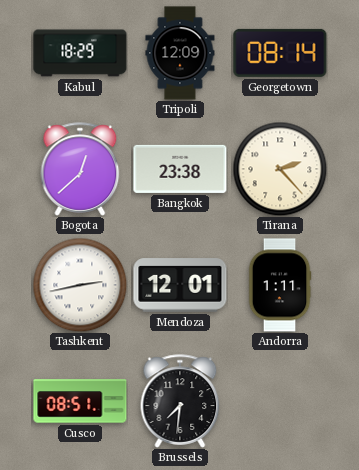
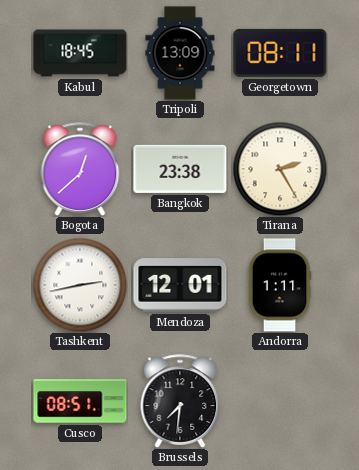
Kabul: 18:29 -> 18:45
Tripoli: 12:09 -> 13:09
Georgetown: 08:14 -> 08:11
Tirana: 2:23 -> 2:25
